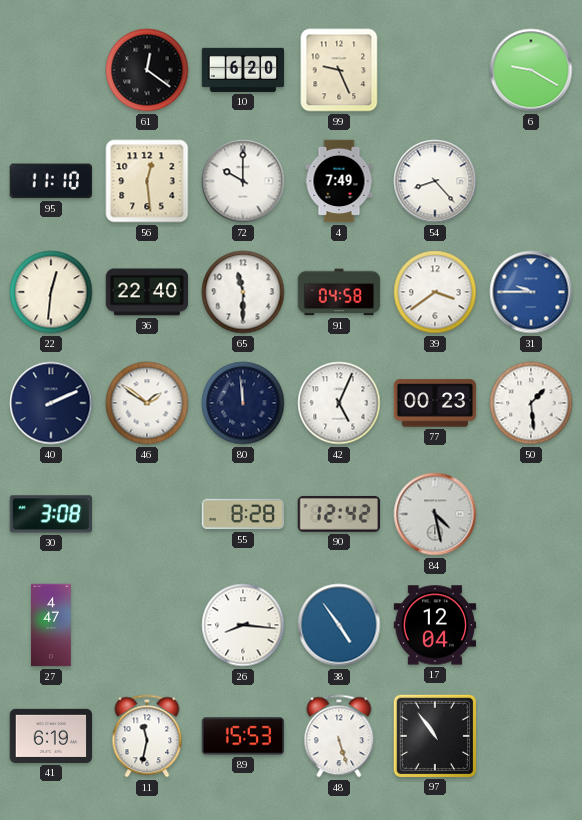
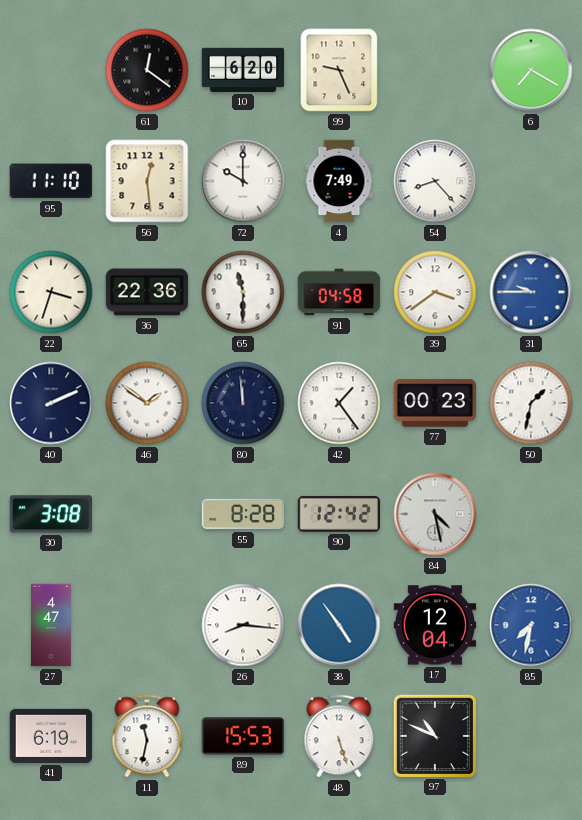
6: 9:20 -> 7:20
22: 12:31 -> 3:33
36: 22:40 -> 22:36
42: 5:04 -> 1:24
50: 1:29 -> 1:32
85: none -> 7:32
97: 10:54 -> 10:49
